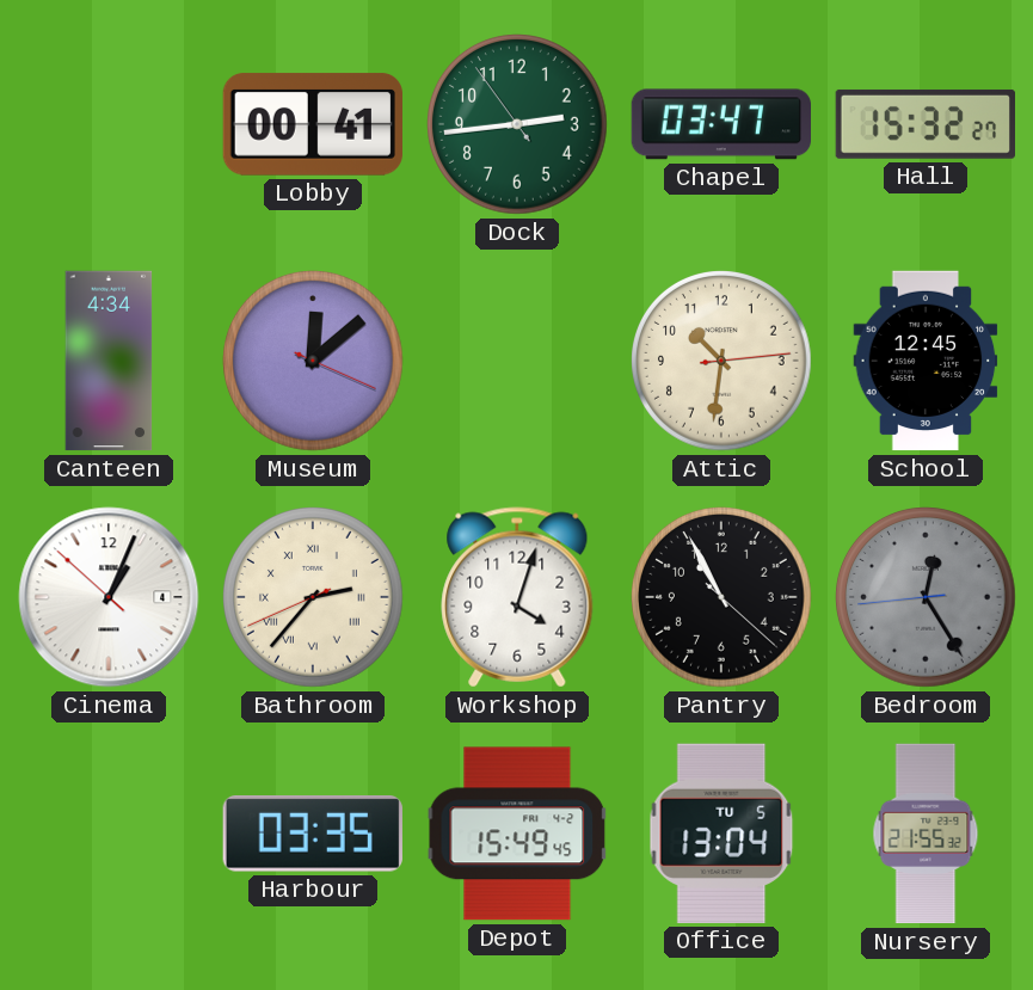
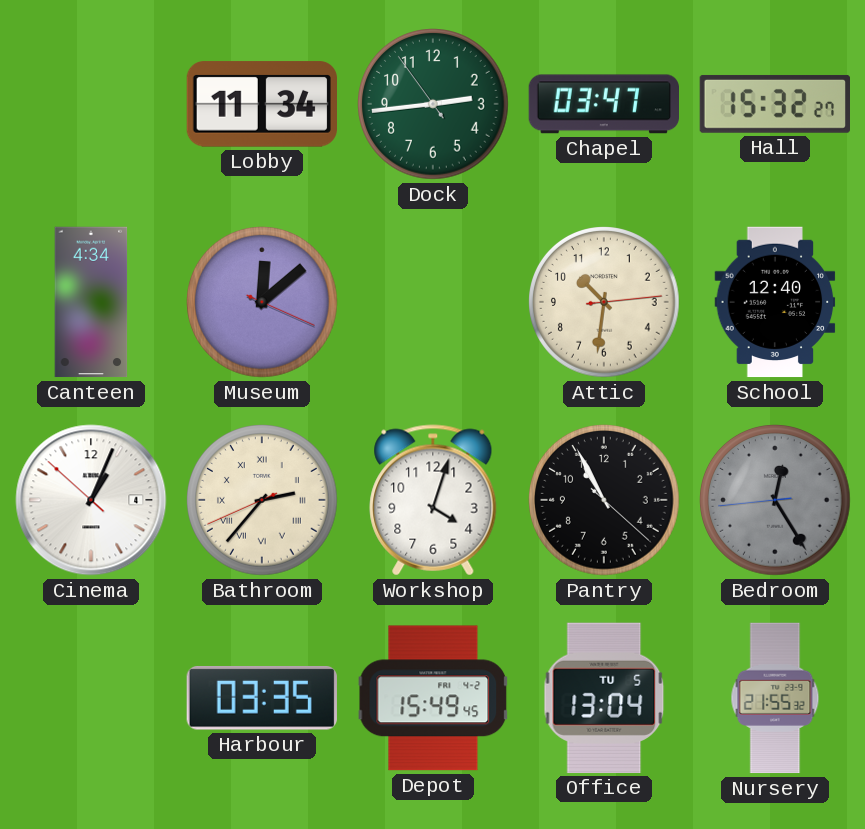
Lobby: 00:41 -> 11:34
School: 12:45 -> 12:40
